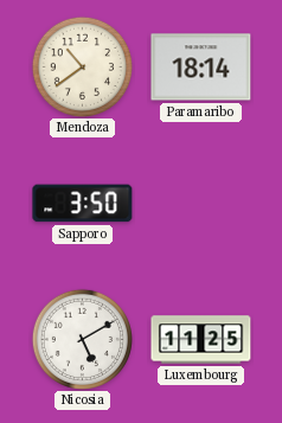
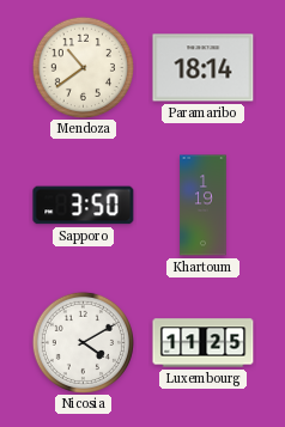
Khartoum: none -> 1:19
Nicosia: 5:10 -> 4:10
